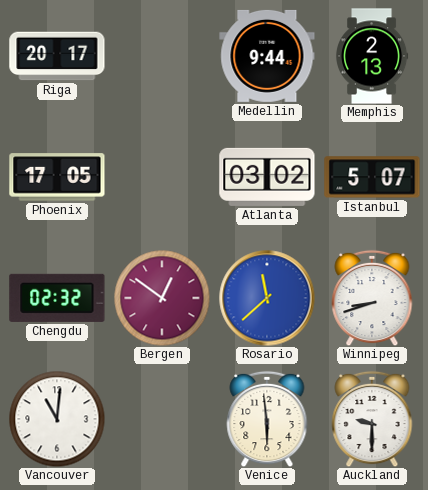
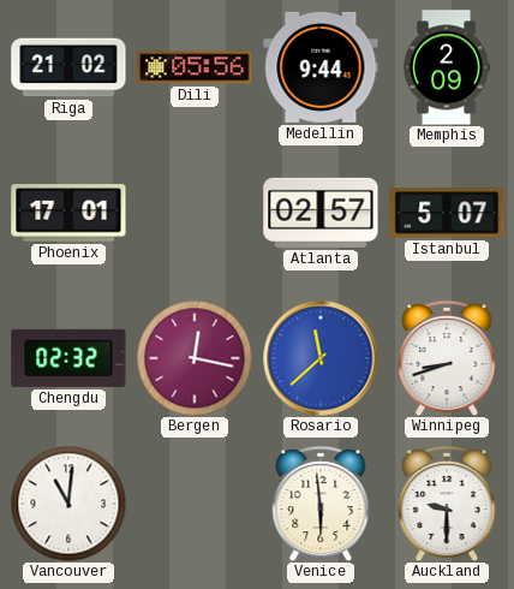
Riga: 20:17 -> 21:02
Dili: none -> 05:56
Memphis: 2:13 -> 2:09
Phoenix: 17:05 -> 17:01
Atlanta: 03:02 -> 02:57
Bergen: 12:51 -> 12:17
